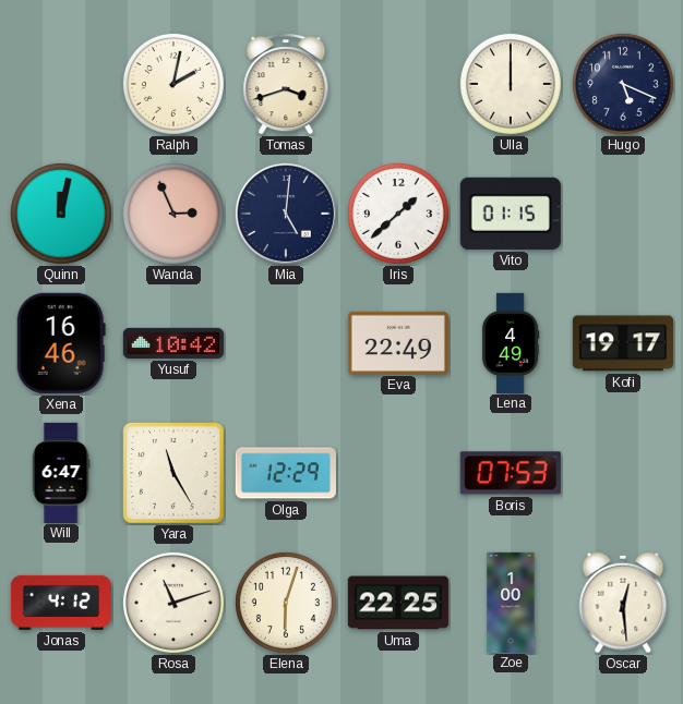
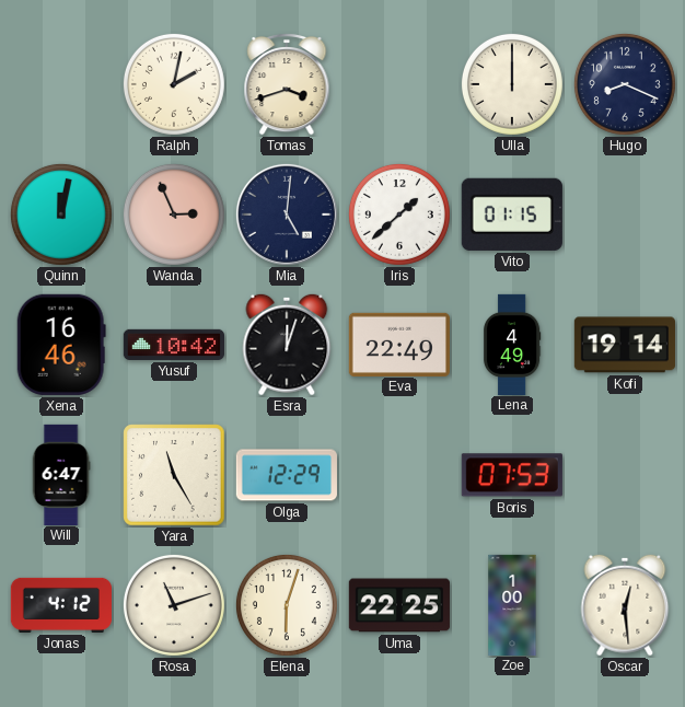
Hugo: 5:19 -> 8:19
Esra: none -> 12:03
Kofi: 19:17 -> 19:14
